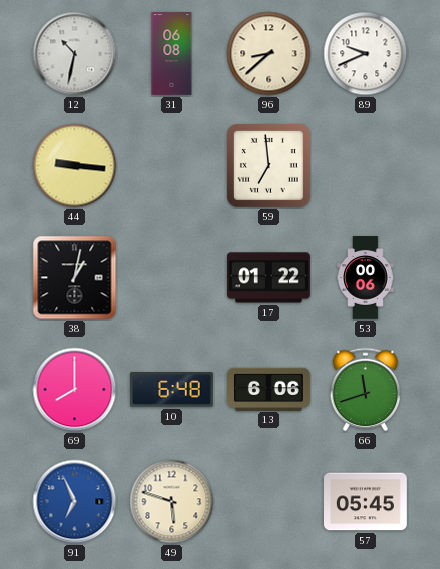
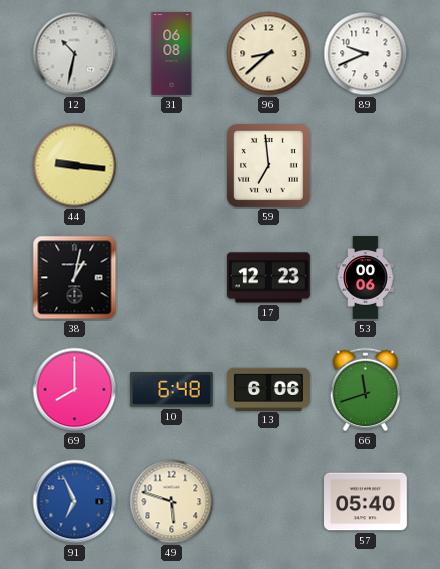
17: 01:22 -> 12:23
57: 05:45 -> 05:40
